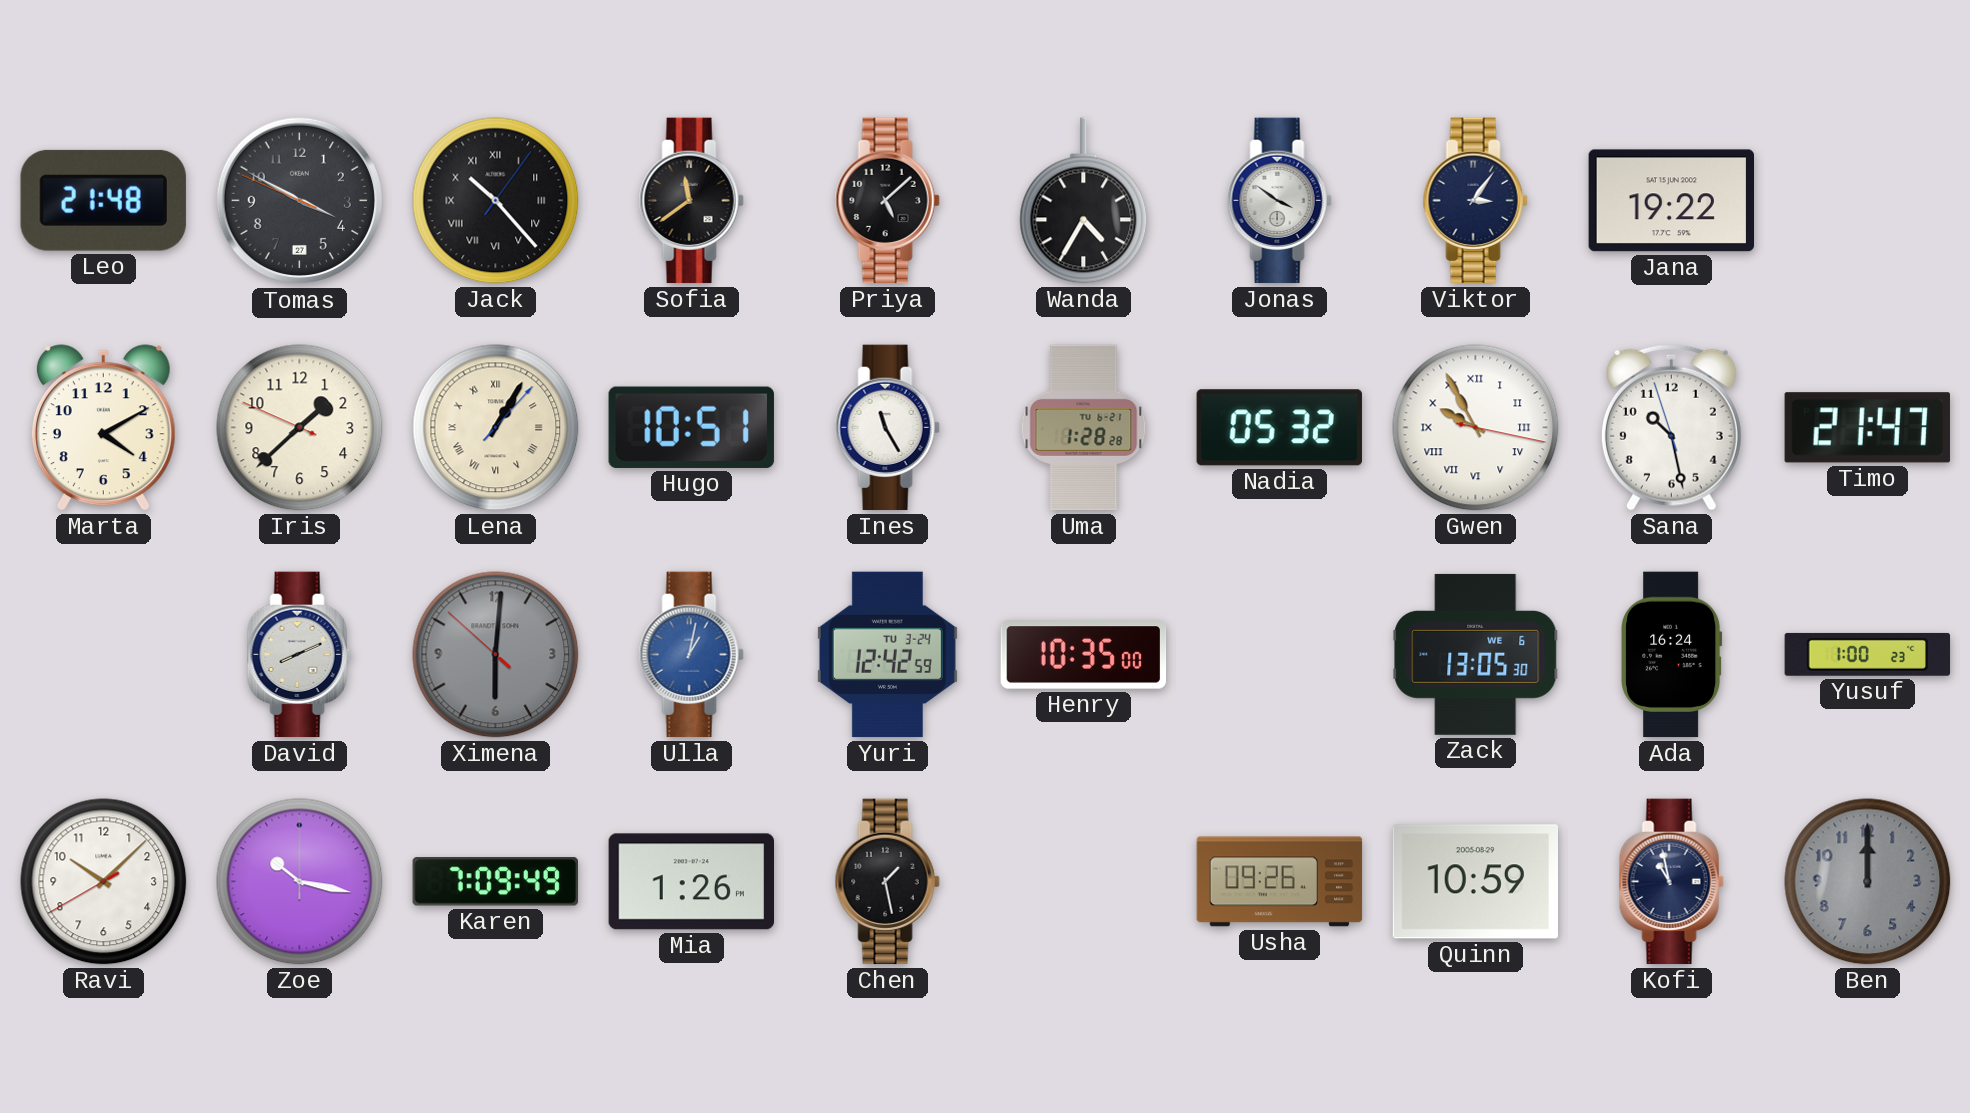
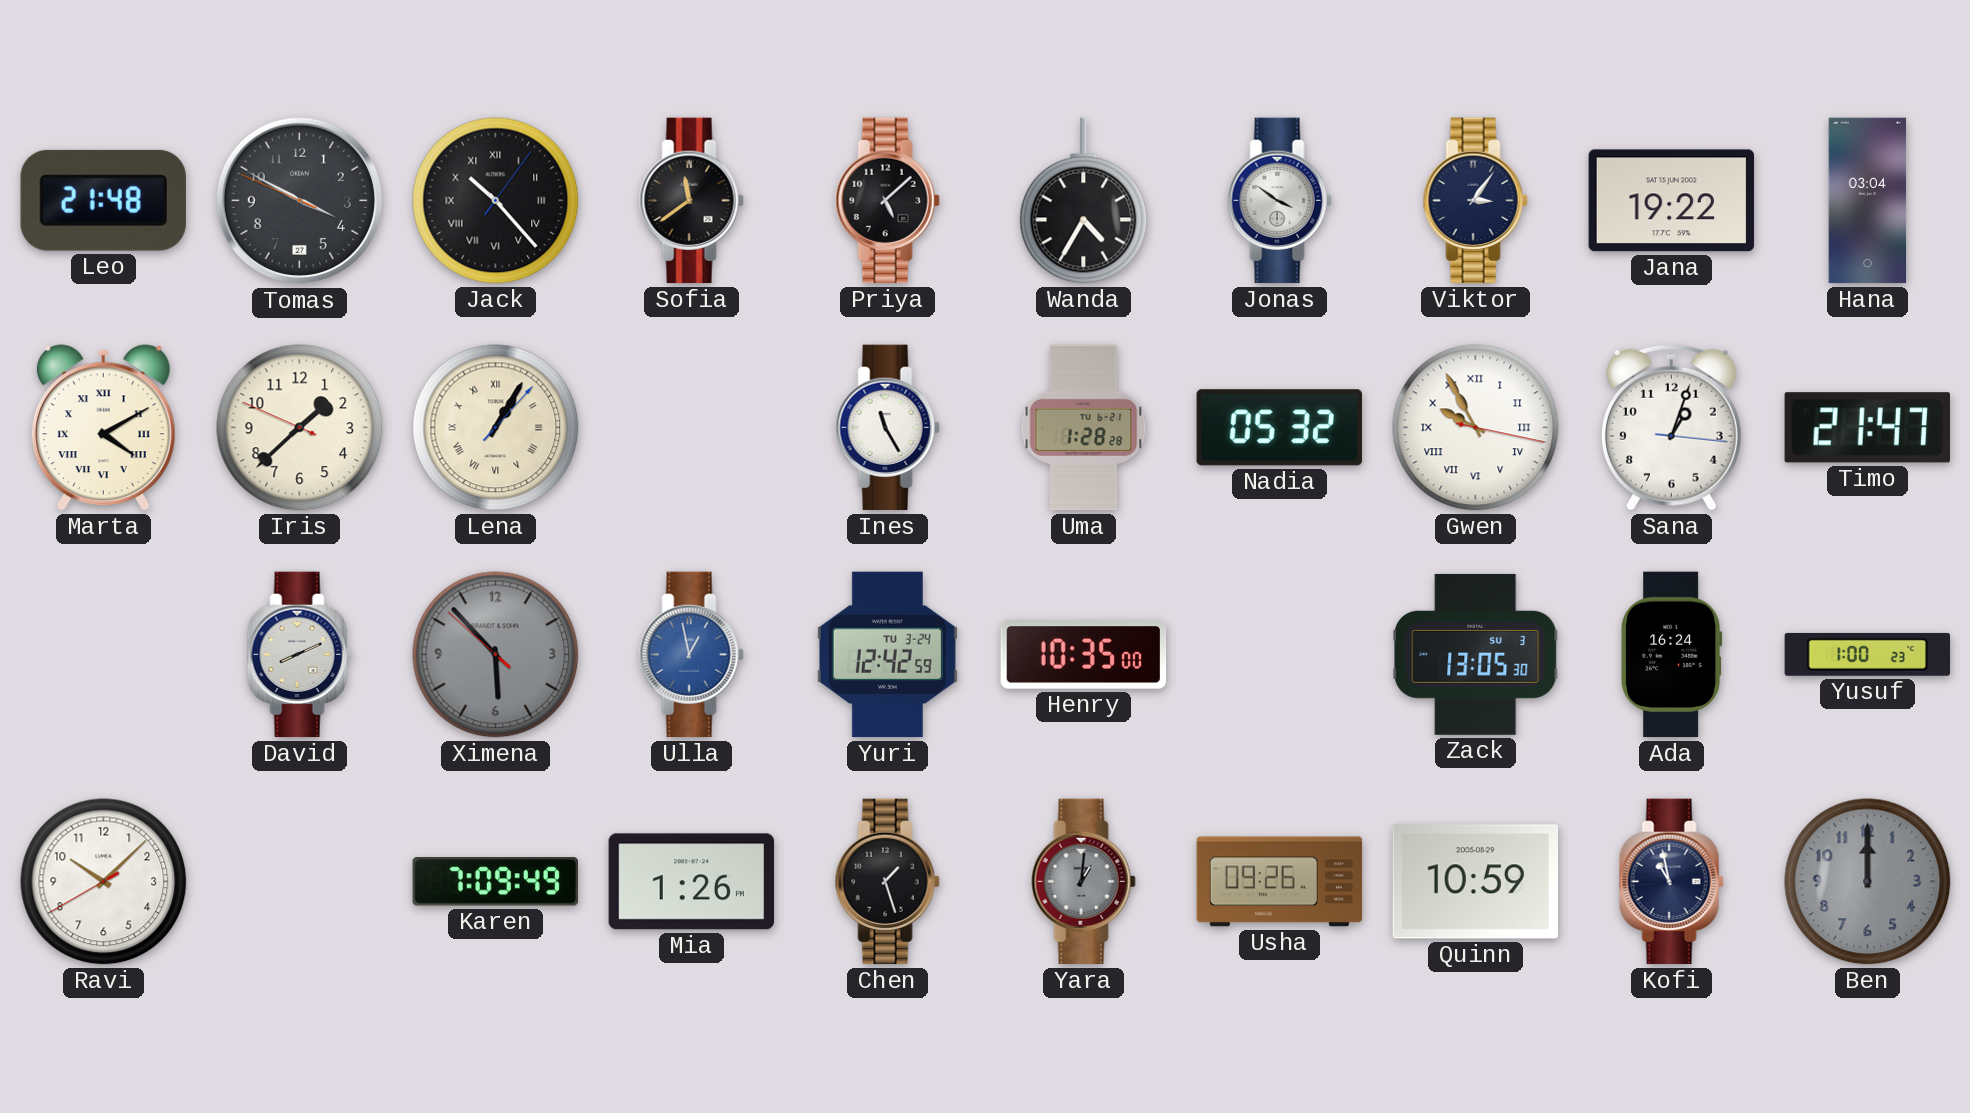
Hana: none -> 03:04
Marta numerals: Arabic -> Roman
Hugo: 10:51 -> none
Sana: 10:27 -> 1:03
Ximena: 6:00 -> 5:52
Ulla: 1:02 -> 12:58
Zack date: WE 6 -> SU 3
Zoe: 10:17 -> none
Chen: 1:28 -> 1:27
Yara: none -> 1:01
